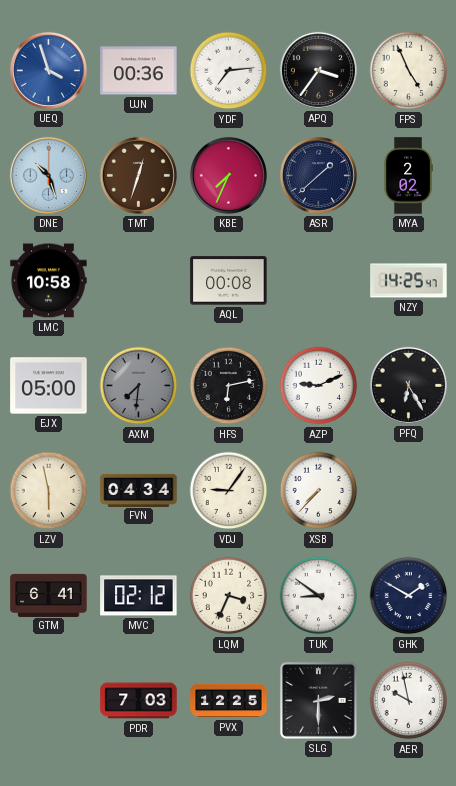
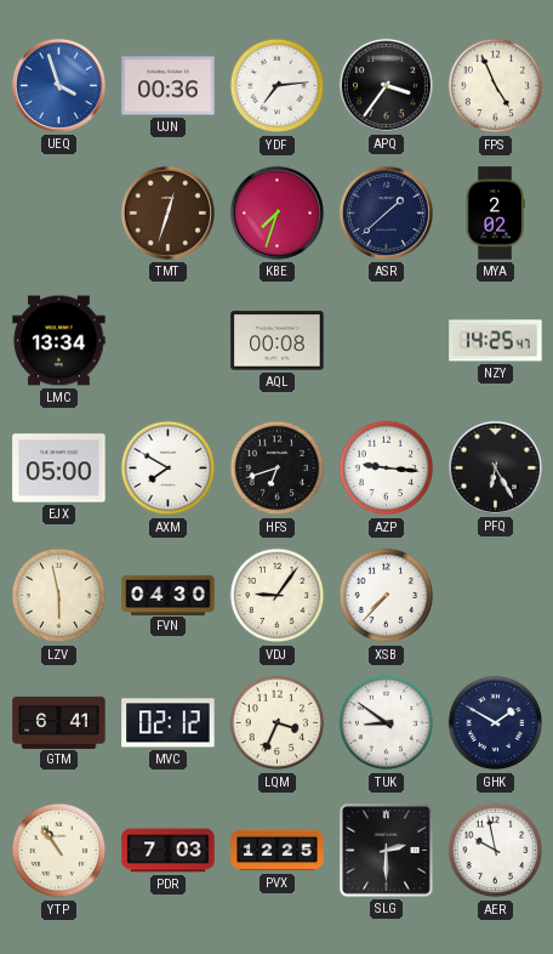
DNE: 10:27 -> none
KBE: 7:34 -> 7:33
LMC: 10:58 -> 13:34
AXM: 7:31 -> 7:50
AXM dial: grey -> white
HFS: 6:13 -> 6:42
AZP: 9:11 -> 9:16
FVN: 04:34 -> 04:30
YTP: none -> 10:54
